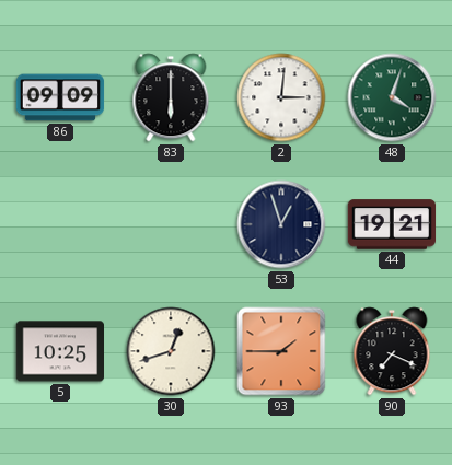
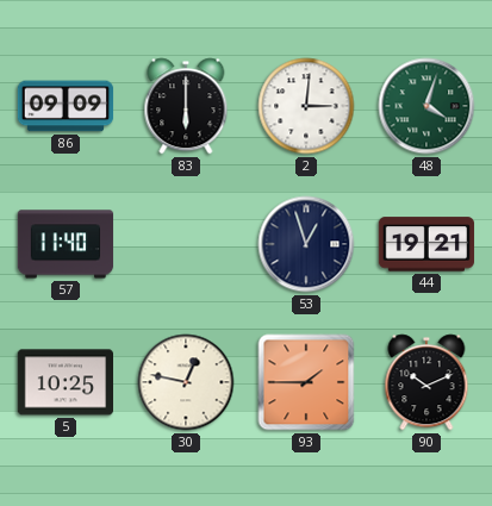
57: none -> 11:40
30: 12:42 -> 12:47
90: 7:19 -> 10:11
